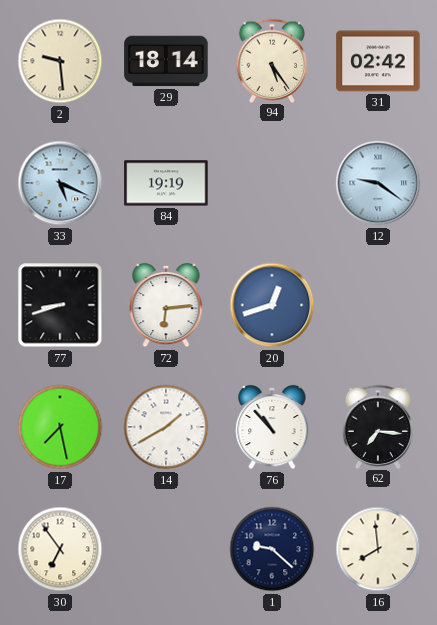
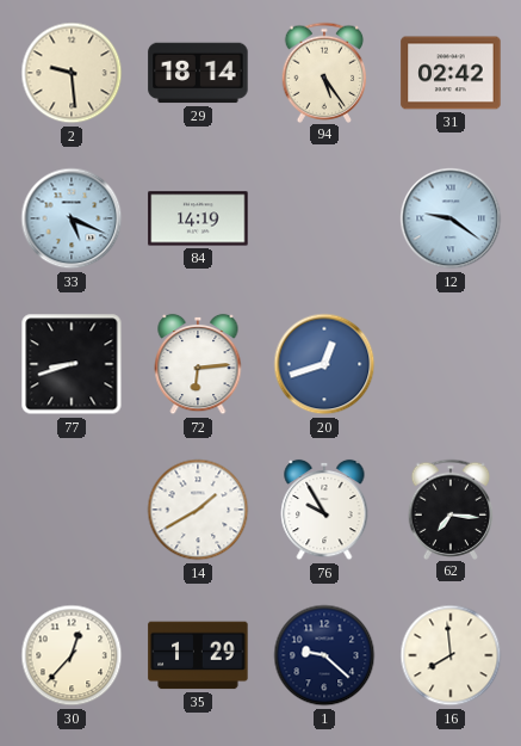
84: 19:19 -> 14:19
17: 7:28 -> none
76: 10:53 -> 9:55
30: 6:54 -> 12:37
35: none -> 1:29
